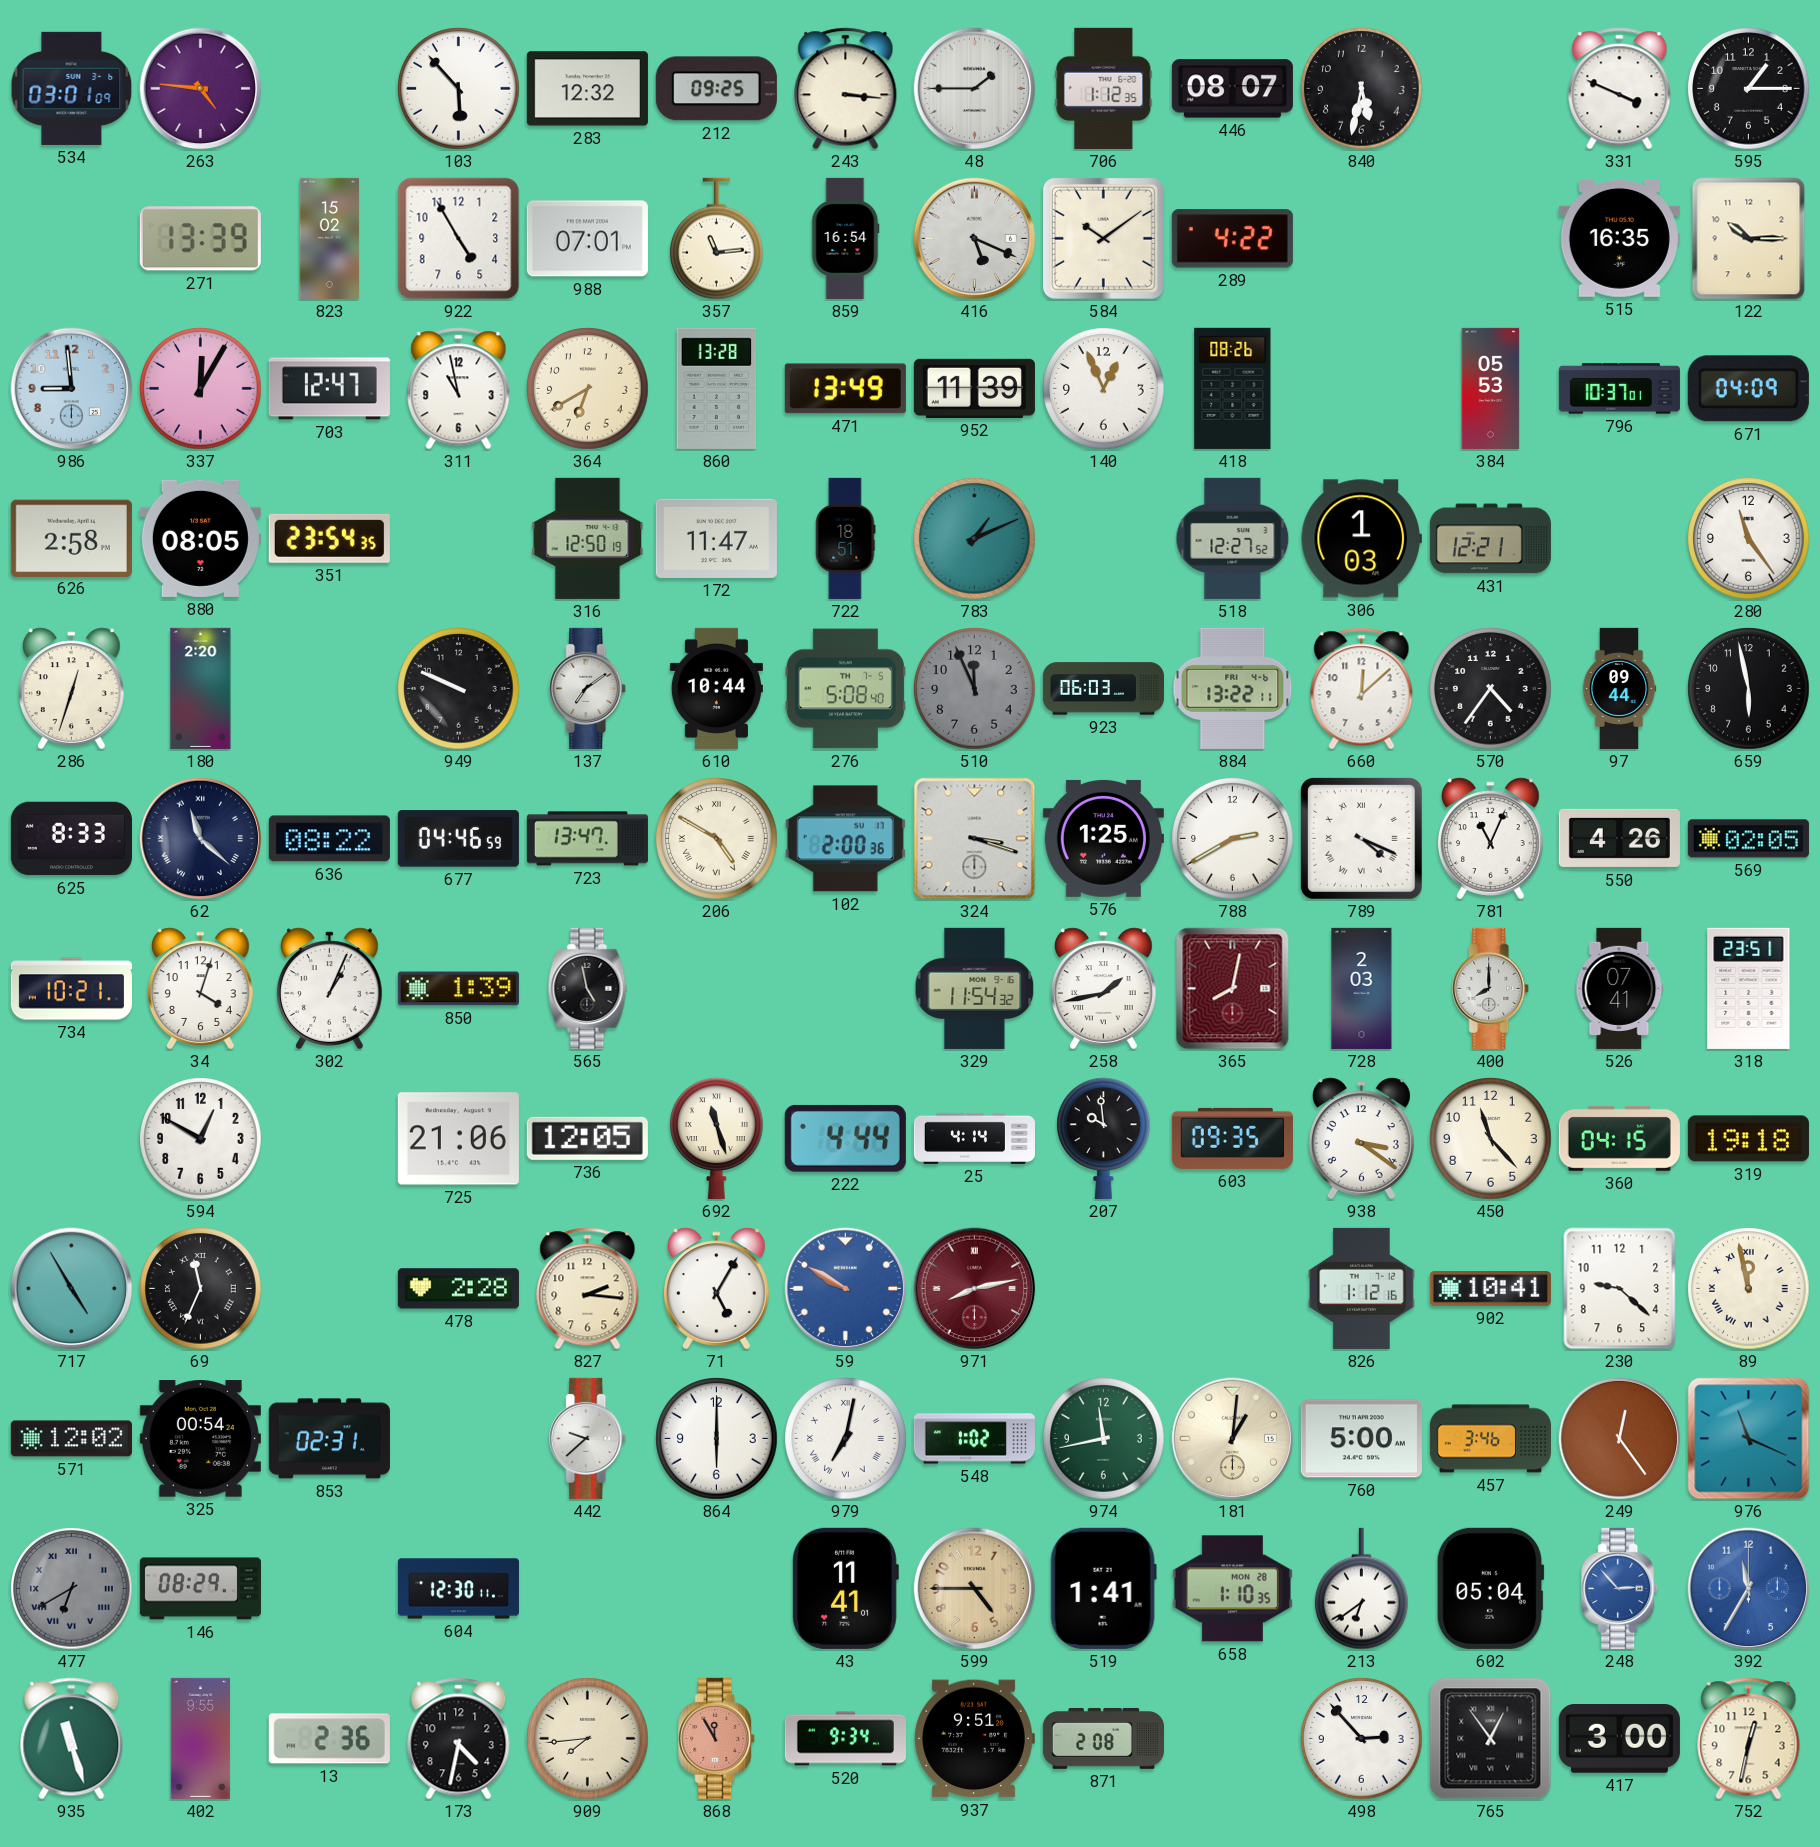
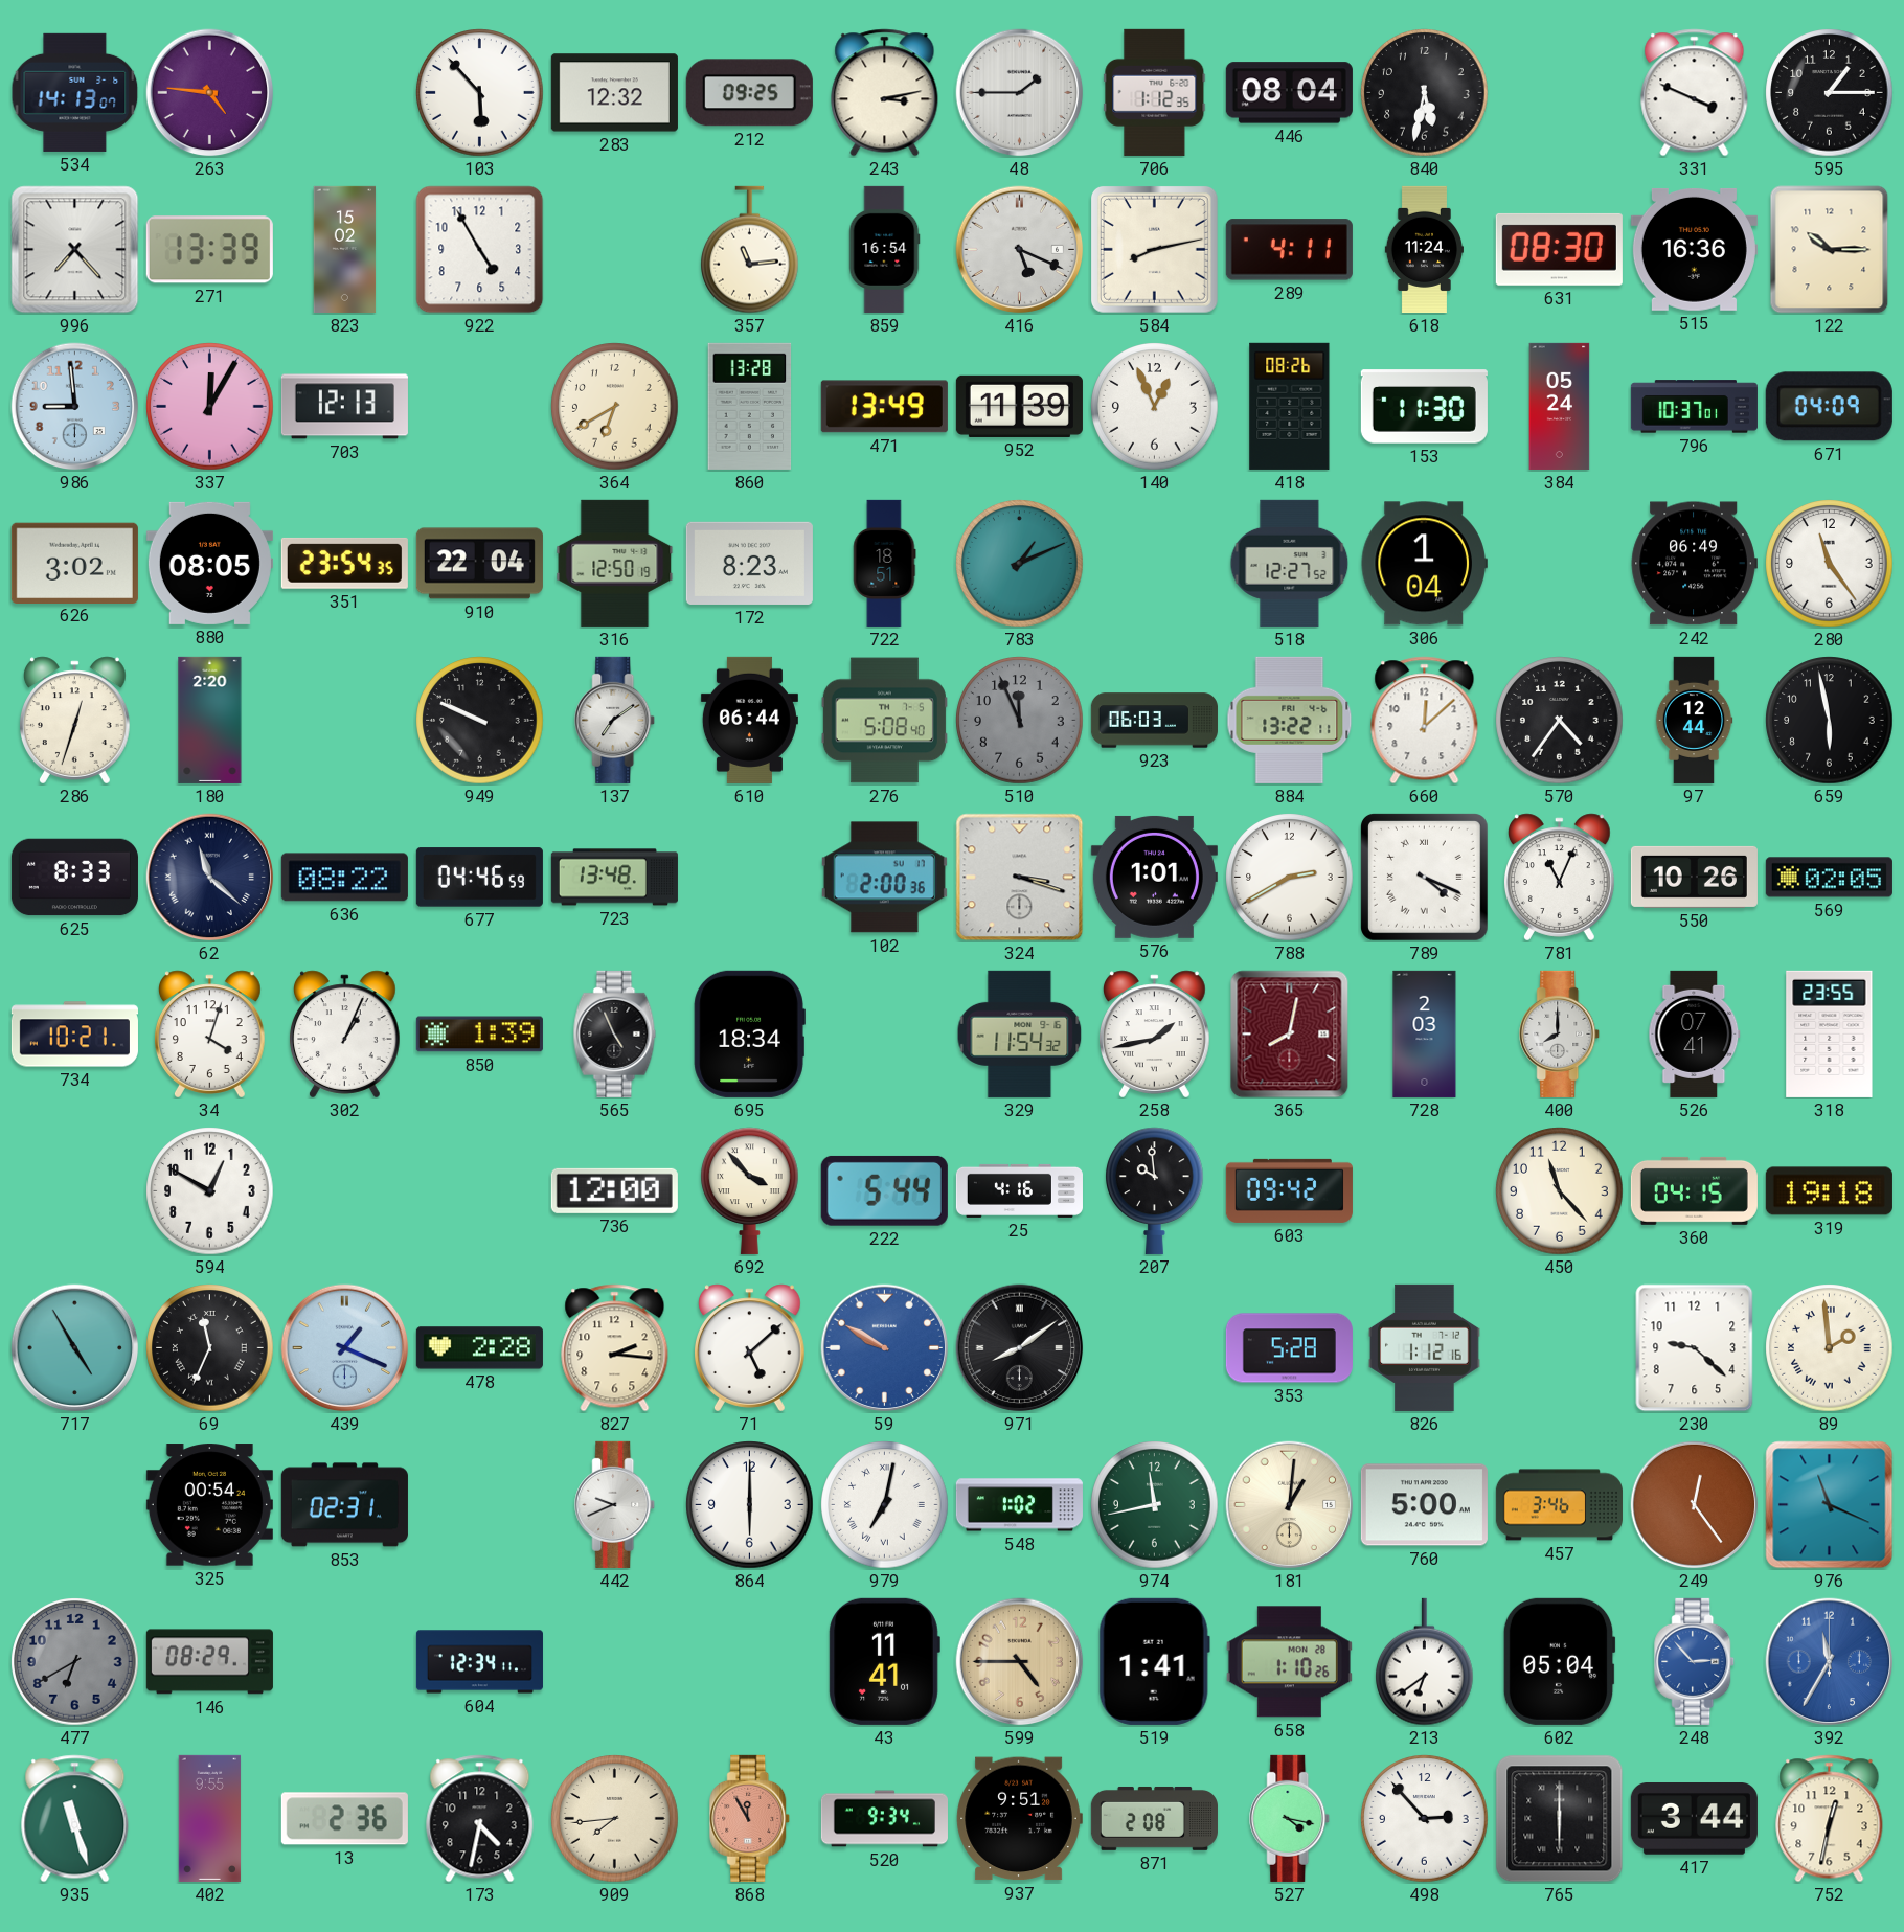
534: 03:01 -> 14:13
243: 3:16 -> 3:13
446: 08:07 -> 08:04
996: none -> 7:23
988: 07:01 -> none
584: 10:09 -> 8:13
289: 4:22 -> 4:11
618: none -> 11:24
631: none -> 08:30
515: 16:35 -> 16:36
703: 12:47 -> 12:13
311: 10:58 -> none
153: none -> 11:30
384: 05:53 -> 05:24
626: 2:58 -> 3:02
910: none -> 22:04
172: 11:47 -> 8:23
306: 1:03 -> 1:04
431: 12:21 -> none
242: none -> 06:49
610: 10:44 -> 06:44
97: 09:44 -> 12:44
723: 13:47 -> 13:48
206: 4:50 -> none
576: 1:25 -> 1:01
550: 4:26 -> 10:26
565: 4:58 -> 4:56
695: none -> 18:34
318: 23:51 -> 23:55
725: 21:06 -> none
736: 12:05 -> 12:00
692: 11:27 -> 3:53
222: 4:44 -> 5:44
25: 4:14 -> 4:16
603: 09:35 -> 09:42
938: 3:21 -> none
439: none -> 1:19
71: 5:05 -> 5:08
971: 8:13 -> 8:09
971 dial: burgundy -> black
353: none -> 5:28
902: 10:41 -> none
89: 11:58 -> 1:59
571: 12:02 -> none
442: 9:38 -> 9:41
477 numerals: Roman -> Arabic
604: 12:30 -> 12:34
658: 1:10:35 -> 1:10:26
527: none -> 4:17
765: 12:54 -> 6:00
417: 3:00 -> 3:44
